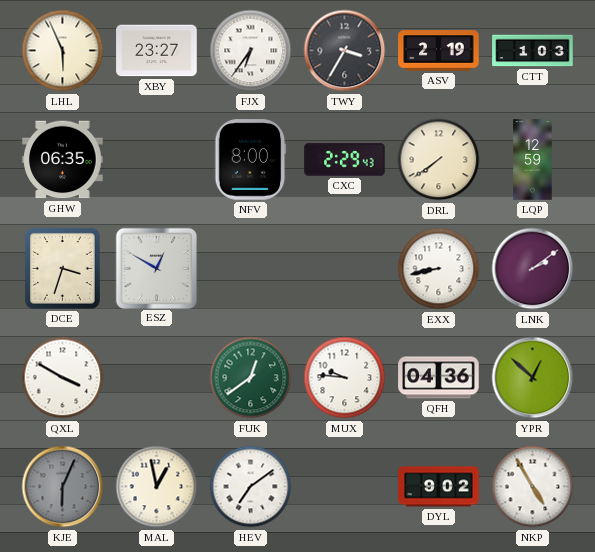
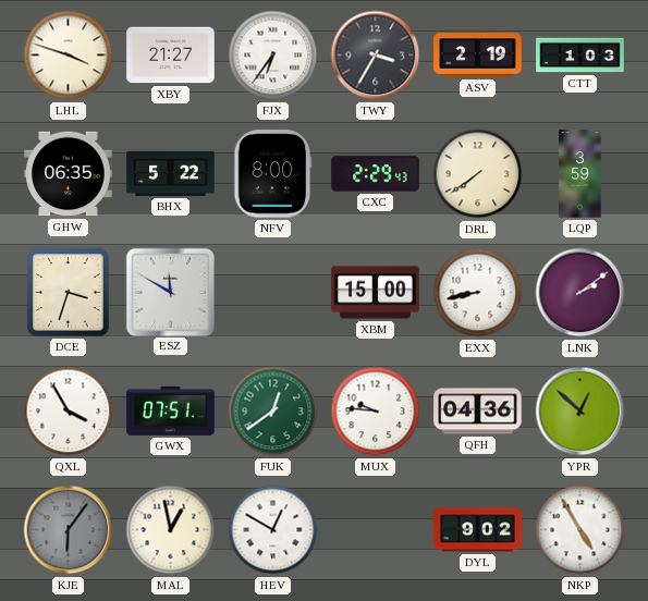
LHL: 5:56 -> 3:48
XBY: 23:27 -> 21:27
BHX: none -> 5:22
LQP: 12:59 -> 3:59
ESZ: 12:50 -> 11:50
XBM: none -> 15:00
QXL: 3:50 -> 3:55
GWX: none -> 07:51
KJE: 6:04 -> 6:06
HEV: 7:09 -> 12:50
